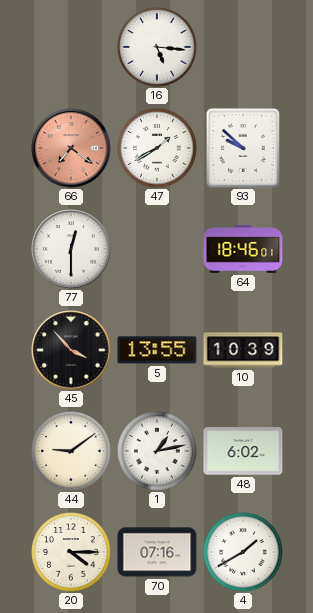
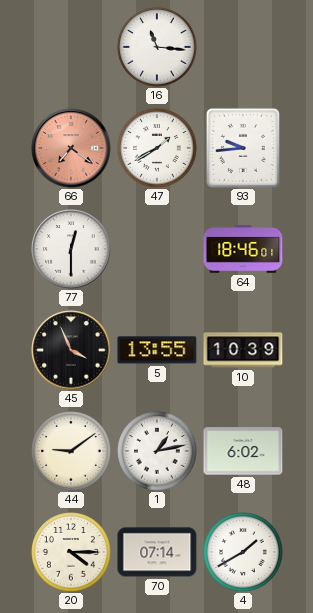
16: 5:16 -> 11:16
93: 9:52 -> 9:44
45: 3:53 -> 3:56
70: 07:16 -> 07:14
